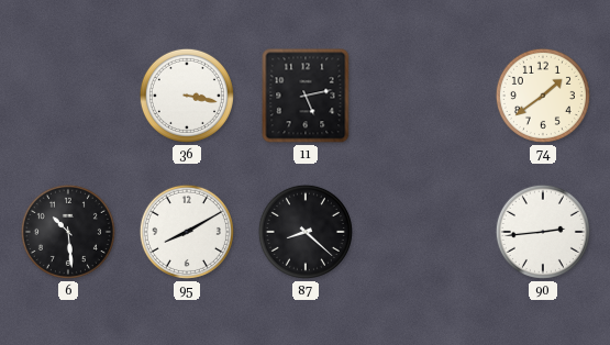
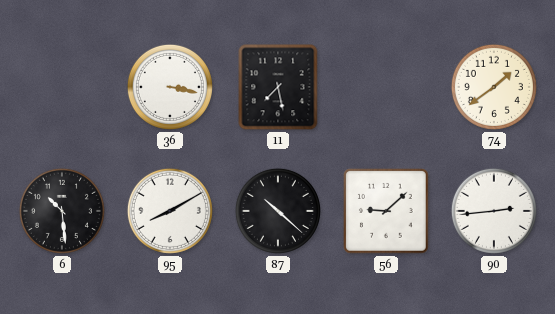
11: 5:13 -> 7:28
87: 8:22 -> 10:22
56: none -> 9:08
